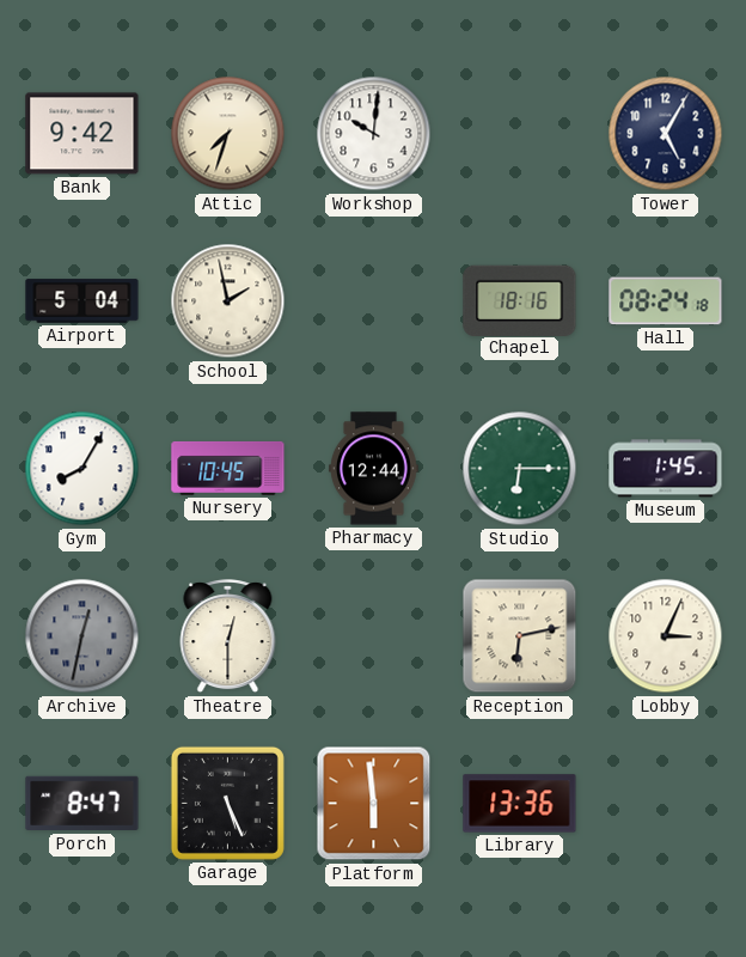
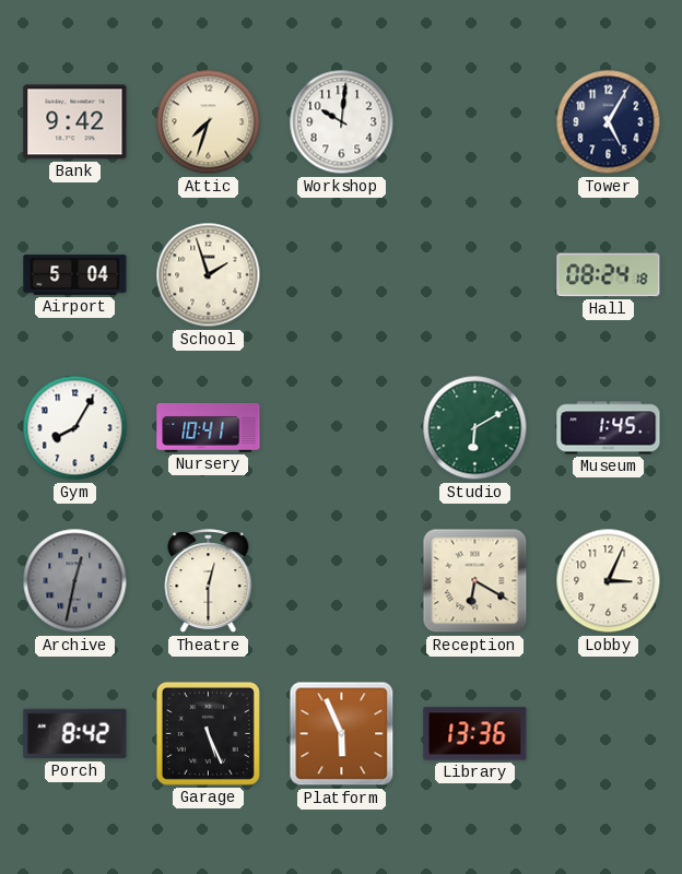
School: 1:58 -> 1:57
Chapel: 18:16 -> none
Nursery: 10:45 -> 10:41
Pharmacy: 12:44 -> none
Studio: 6:15 -> 6:10
Reception: 6:13 -> 6:20
Porch: 8:47 -> 8:42
Platform: 5:59 -> 5:56
